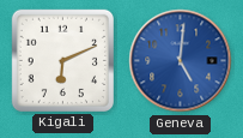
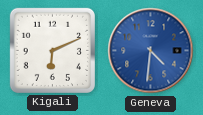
Geneva: 5:01 -> 4:31
